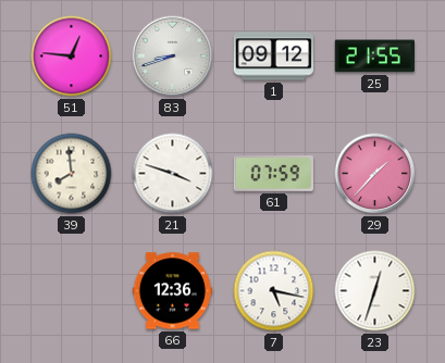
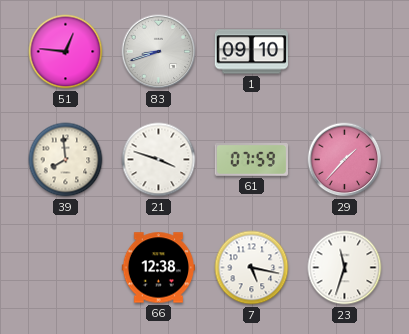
1: 09:12 -> 09:10
25: 21:55 -> none
66: 12:36 -> 12:38
23: 12:33 -> 11:33
